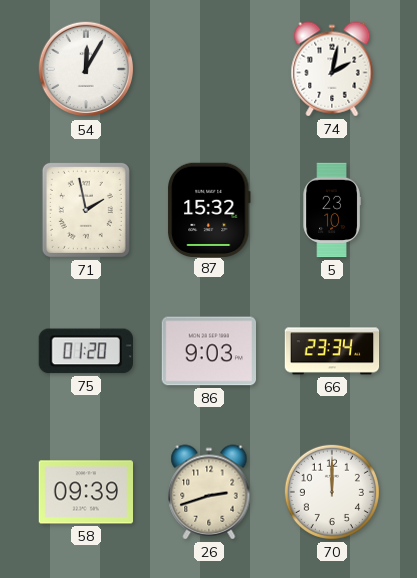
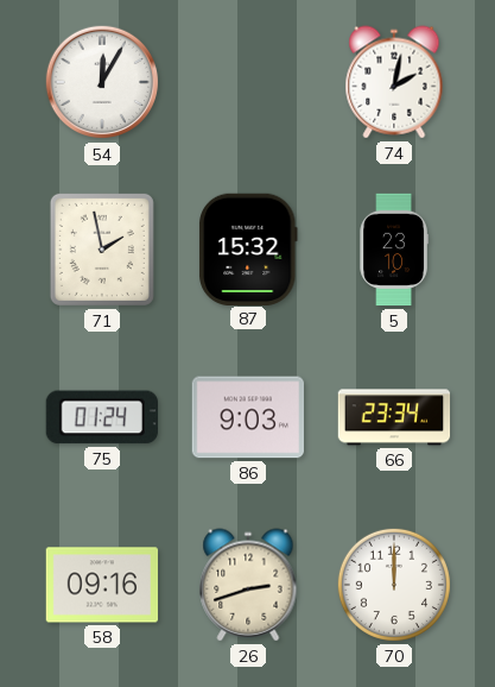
75: 01:20 -> 01:24
58: 09:39 -> 09:16
